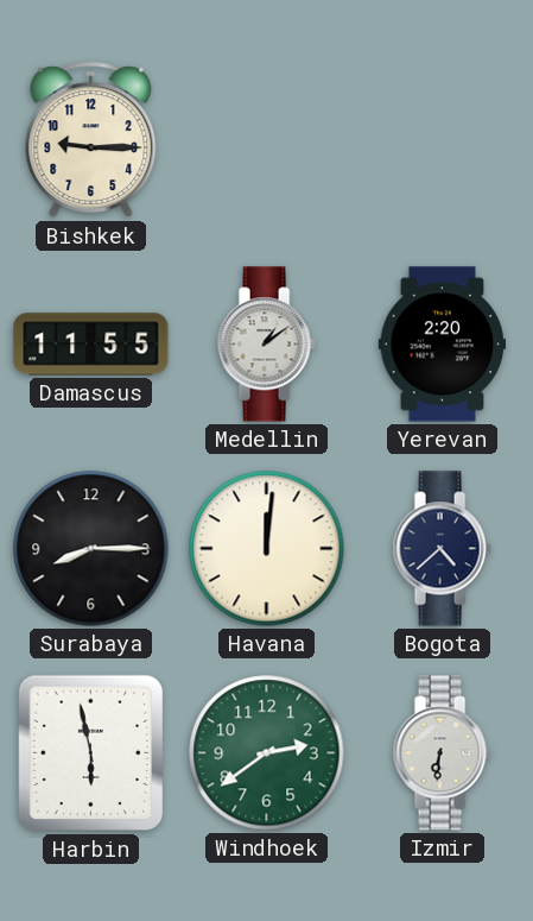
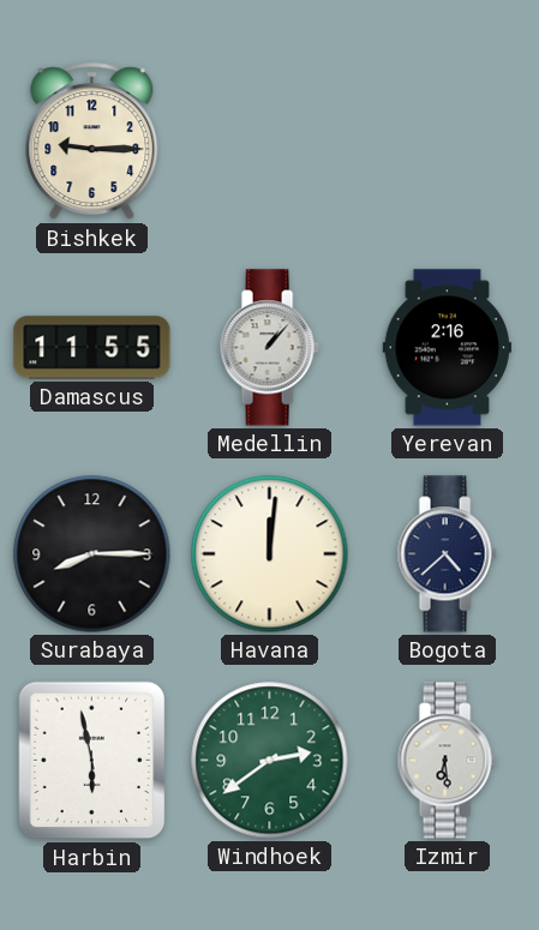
Medellin: 1:09 -> 1:07
Yerevan: 2:20 -> 2:16
Izmir: 6:31 -> 6:29
